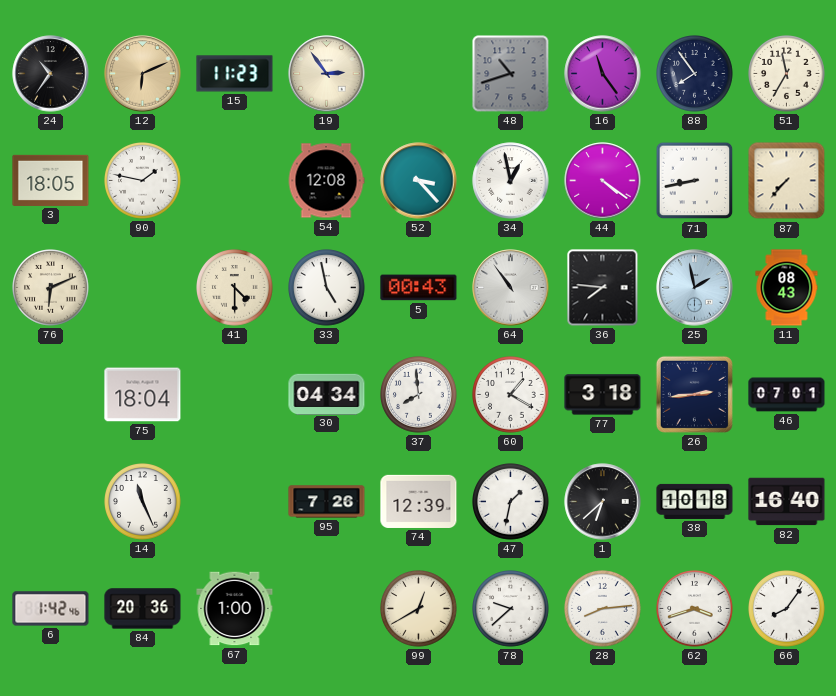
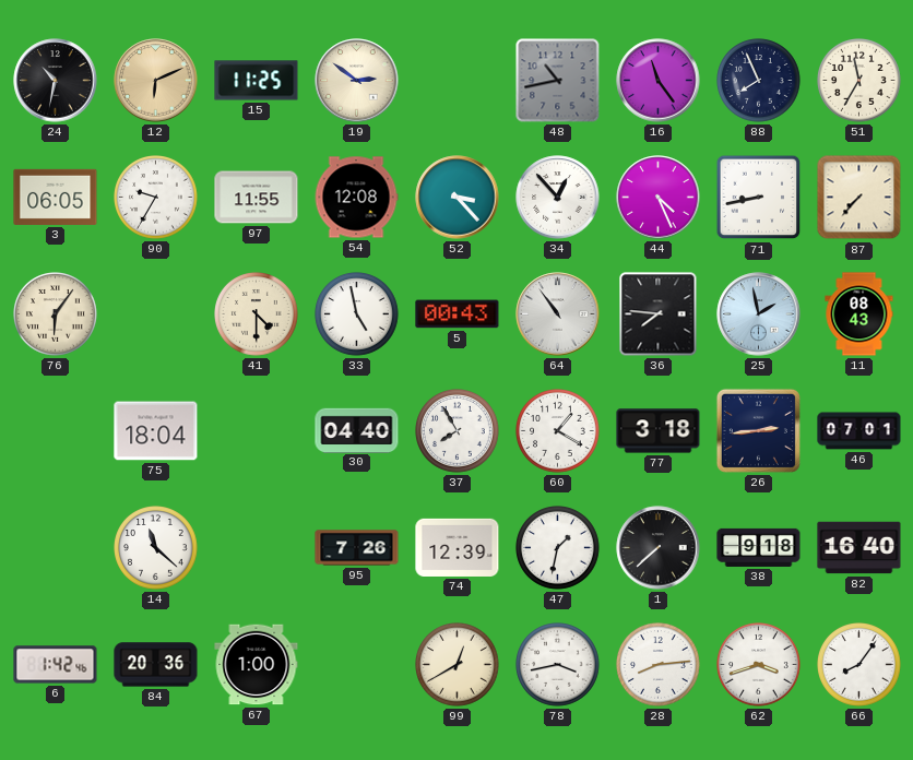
24: 10:36 -> 10:32
15: 11:23 -> 11:25
19: 2:54 -> 2:51
48: 10:42 -> 10:43
88: 7:54 -> 7:56
3: 18:05 -> 06:05
90: 1:47 -> 9:35
97: none -> 11:55
34: 12:58 -> 12:53
44: 4:21 -> 4:26
76: 6:11 -> 6:06
30: 04:34 -> 04:40
37: 7:59 -> 7:55
14: 11:26 -> 11:22
1: 6:38 -> 7:38
38: 10:18 -> 9:18
78: 9:38 -> 3:43
